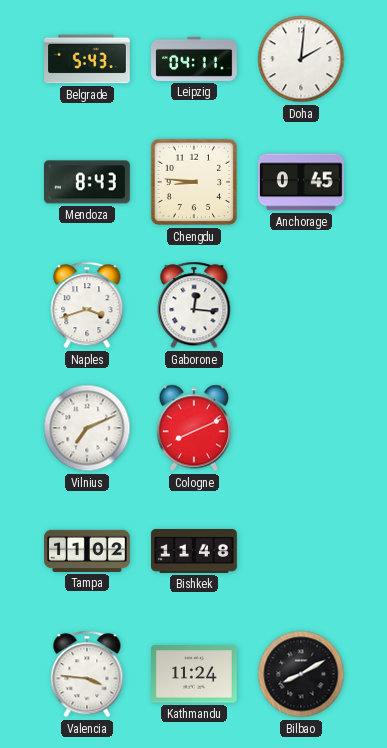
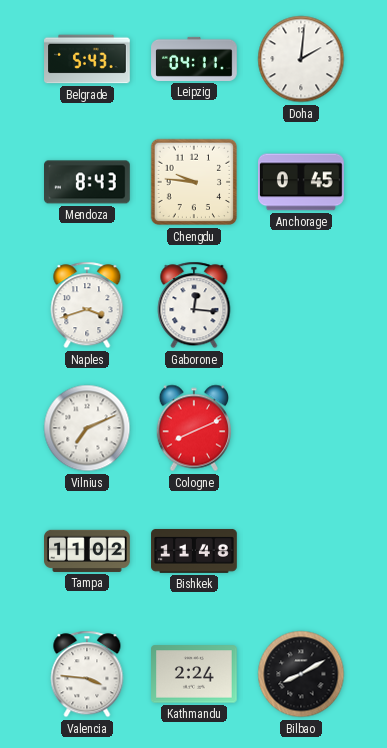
Chengdu: 8:46 -> 9:46
Kathmandu: 11:24 -> 2:24
